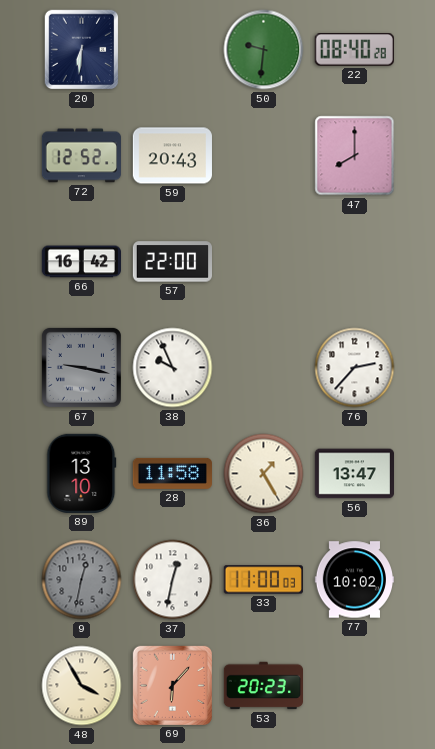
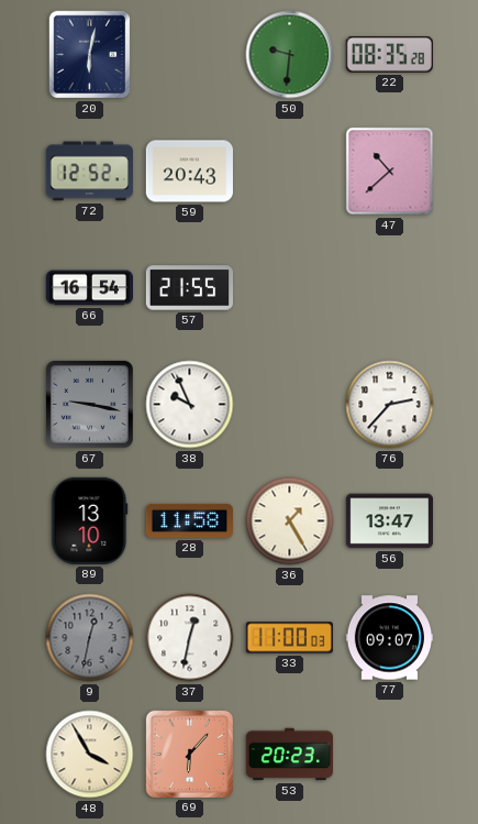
20: 6:31 -> 6:02
22: 08:40 -> 08:35
47: 8:00 -> 10:38
66: 16:42 -> 16:54
57: 22:00 -> 21:55
77: 10:02 -> 09:07
